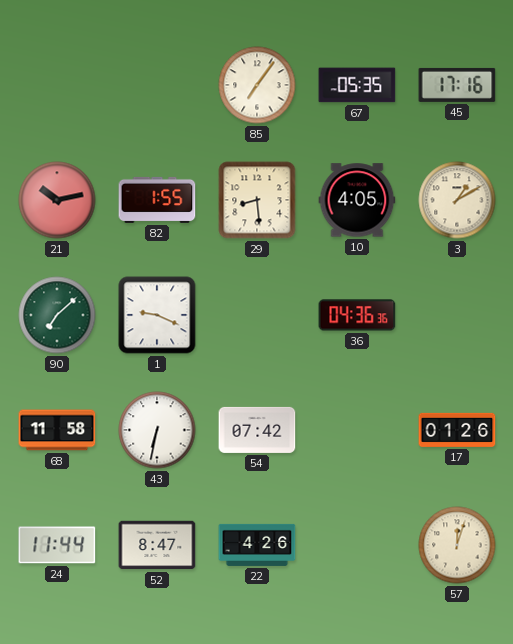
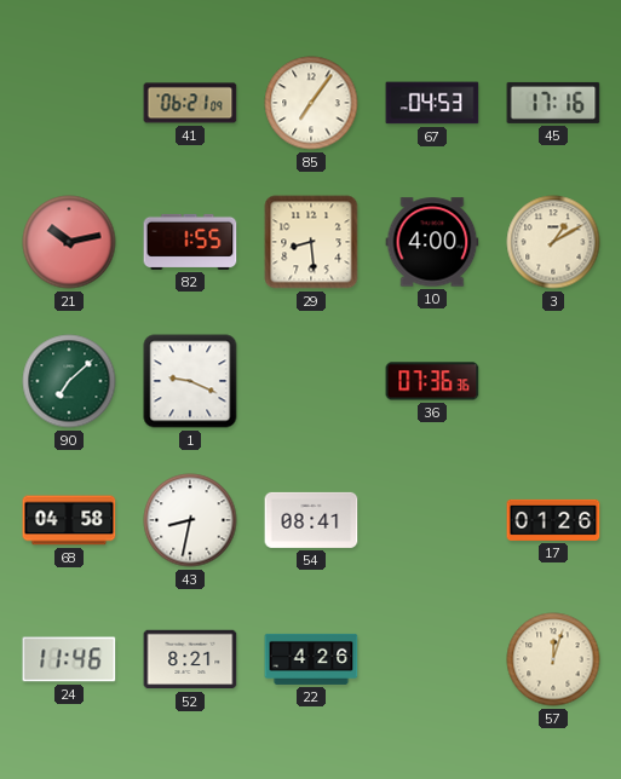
41: none -> 06:21
67: 05:35 -> 04:53
10: 4:05 -> 4:00
36: 04:36 -> 07:36
68: 11:58 -> 04:58
43: 6:32 -> 8:32
54: 07:42 -> 08:41
24: 11:44 -> 11:46
52: 8:47 -> 8:21
